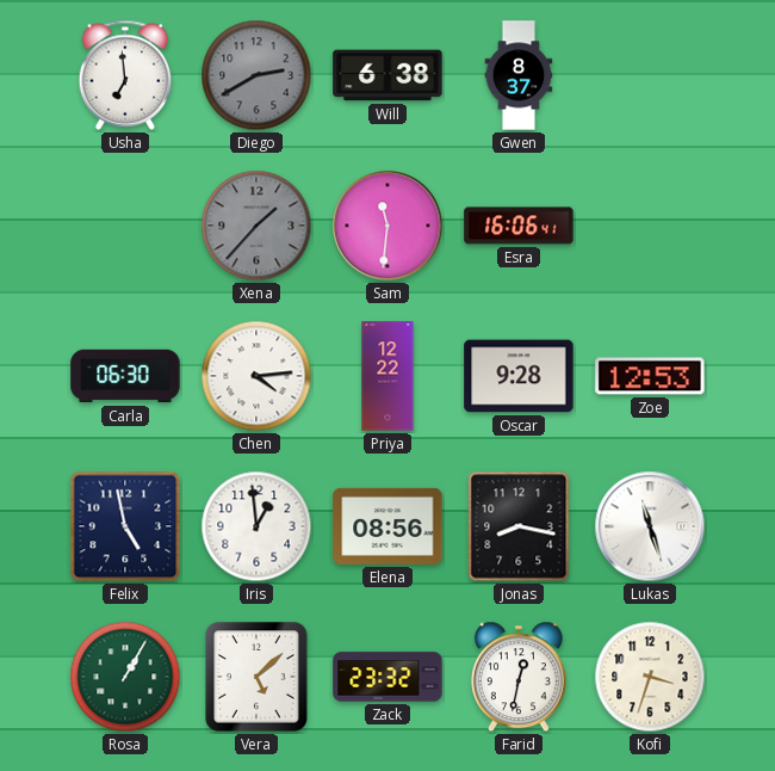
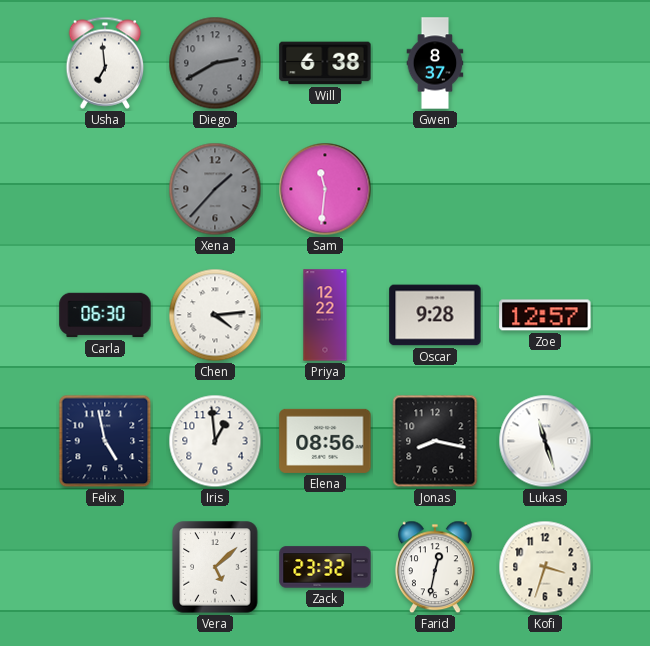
Esra: 16:06 -> none
Zoe: 12:53 -> 12:57
Rosa: 1:05 -> none
